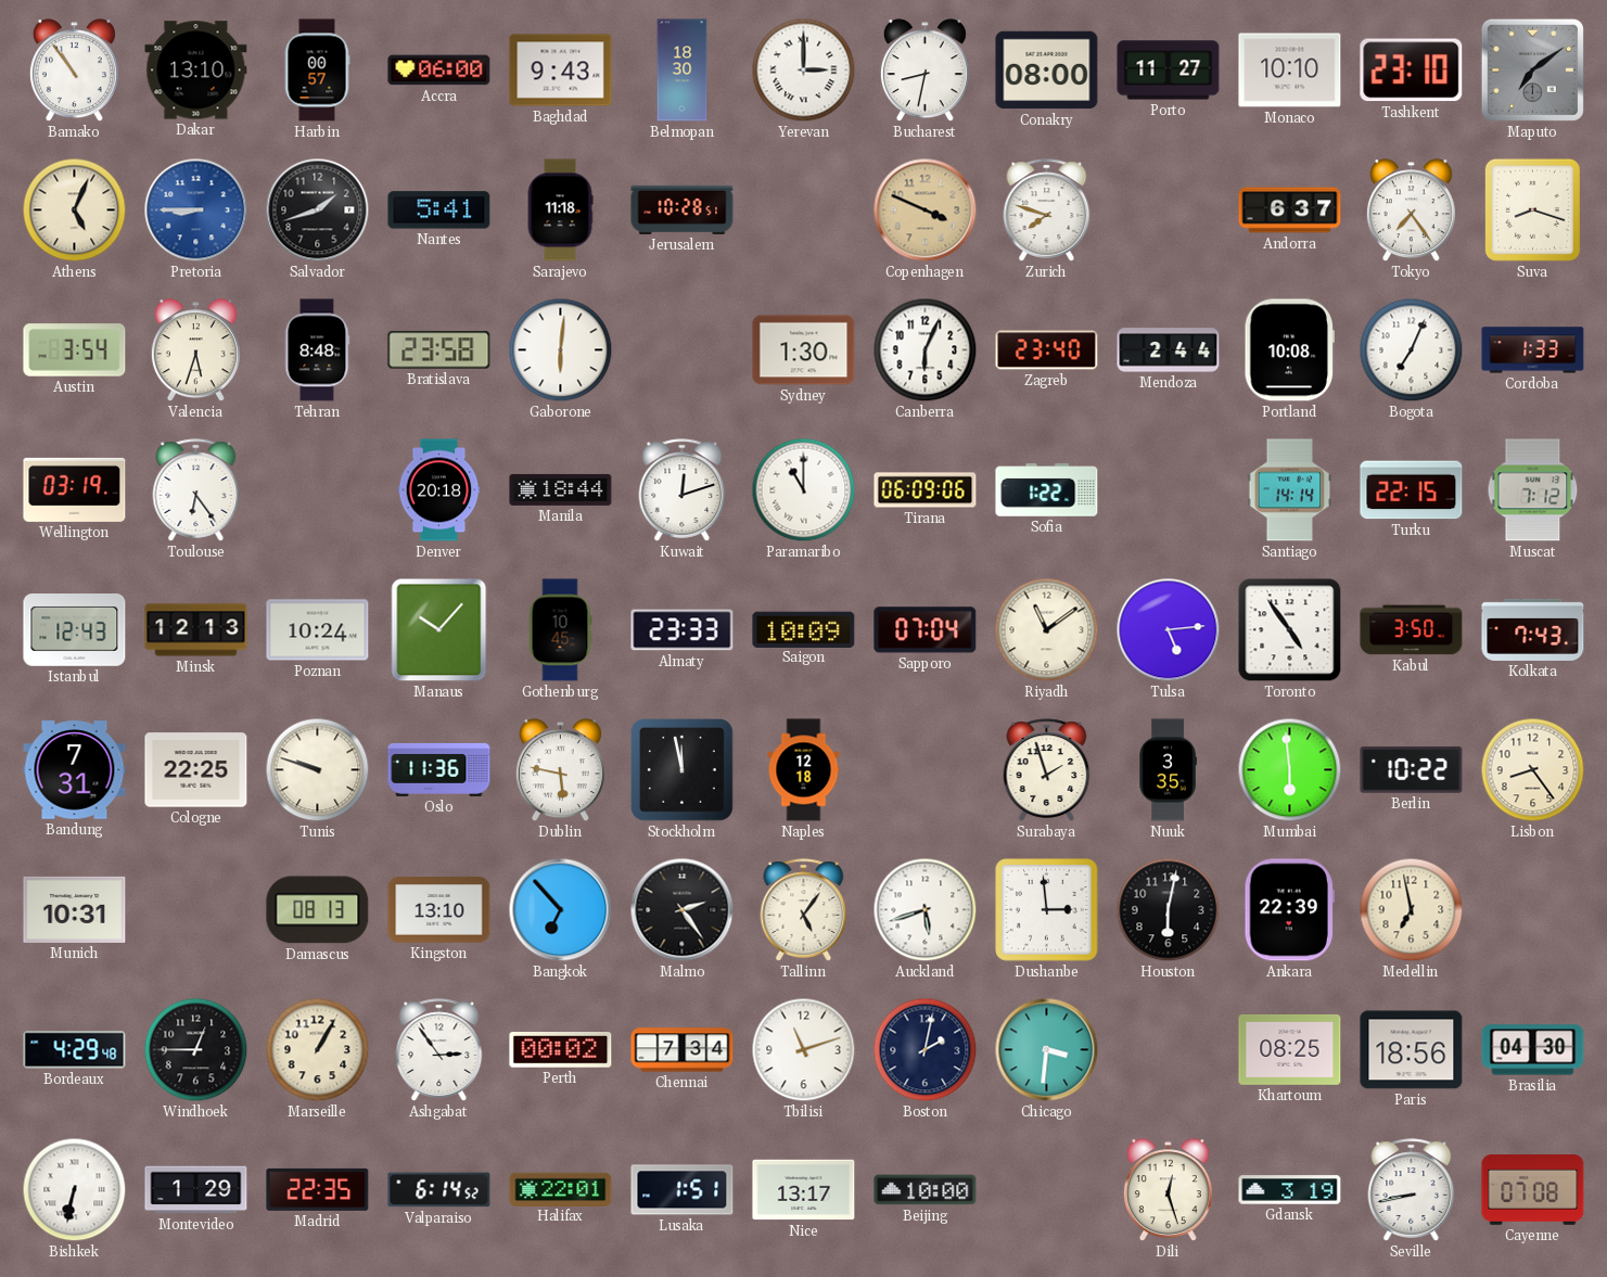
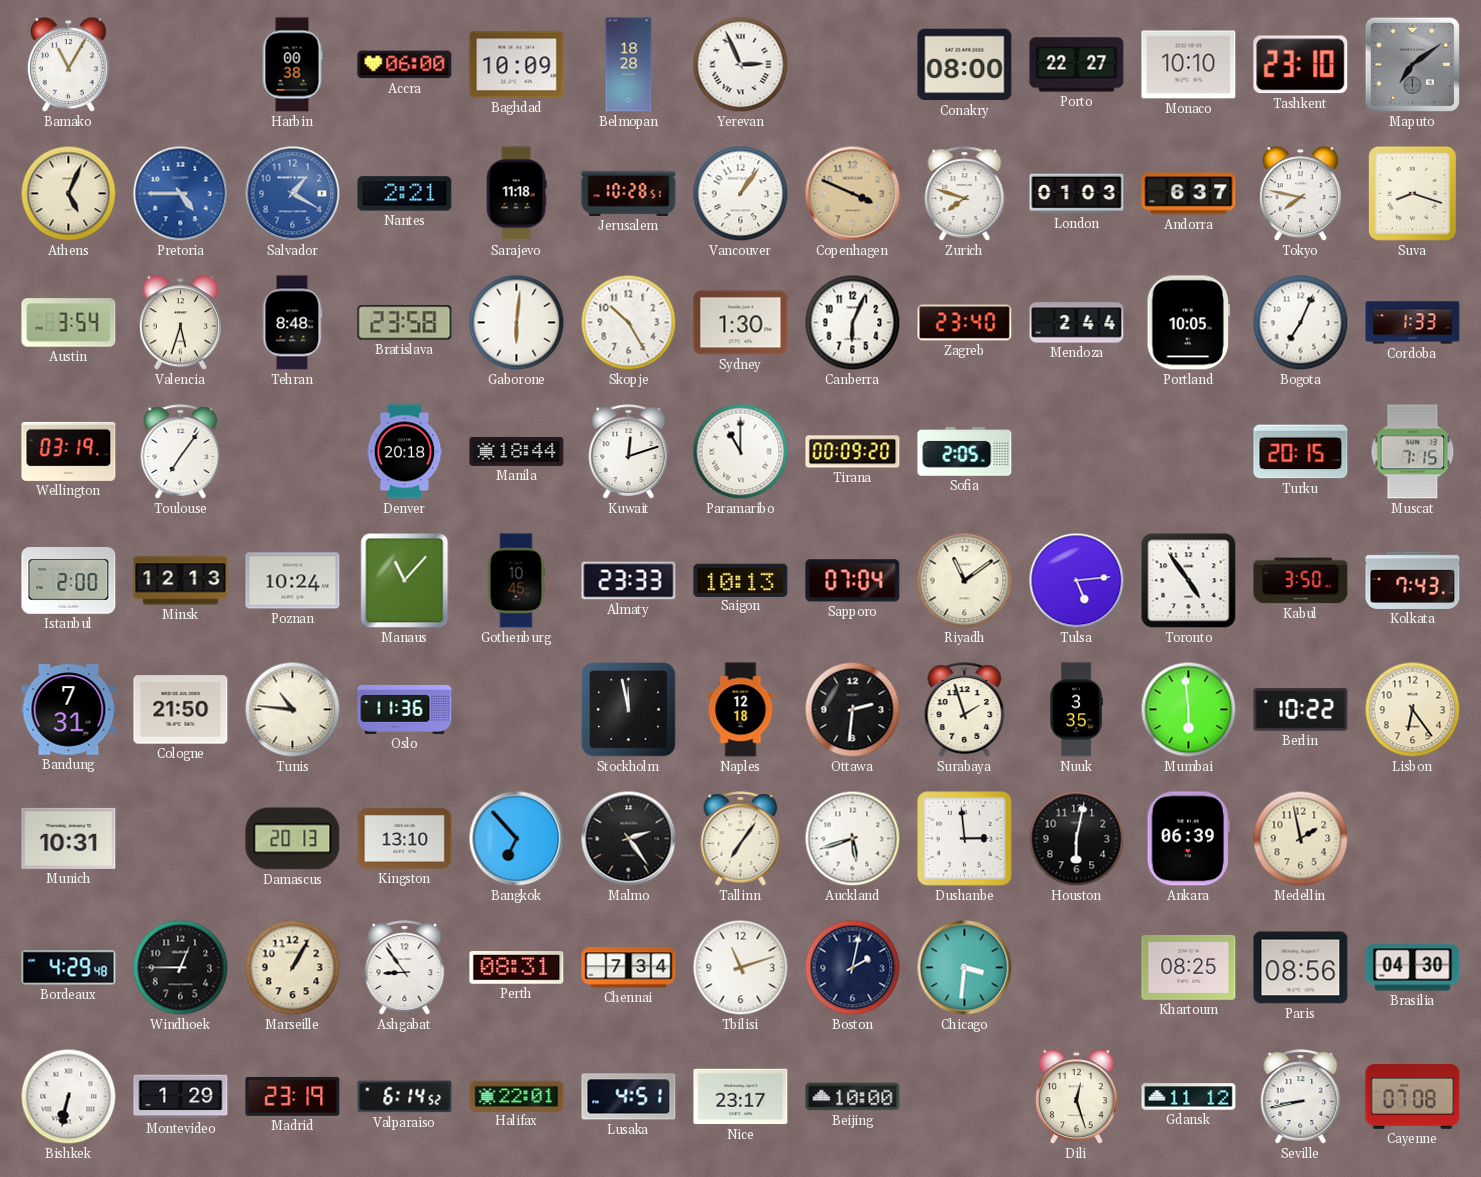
Bamako: 10:54 -> 11:05
Dakar: 13:10 -> none
Harbin: 00:57 -> 00:38
Baghdad: 9:43 -> 10:09
Belmopan: 18:30 -> 18:28
Yerevan: 3:00 -> 2:56
Bucharest: 8:32 -> none
Porto: 11:27 -> 22:27
Pretoria: 8:45 -> 4:45
Salvador: 1:42 -> 1:20
Salvador dial: black -> blue
Nantes: 5:41 -> 2:21
Vancouver: none -> 1:06
London: none -> 01:03
Tokyo: 7:24 -> 7:47
Skopje: none -> 10:25
Portland: 10:08 -> 10:05
Toulouse: 6:24 -> 7:06
Tirana: 06:09 -> 00:09
Sofia: 1:22 -> 2:05
Santiago: 14:14 -> none
Turku: 22:15 -> 20:15
Muscat: 7:12 -> 7:15
Istanbul: 12:43 -> 2:00
Manaus: 10:07 -> 11:07
Saigon: 10:09 -> 10:13
Cologne: 22:25 -> 21:50
Tunis: 9:48 -> 10:46
Dublin: 5:47 -> none
Ottawa: none -> 2:31
Lisbon: 8:24 -> 6:24
Damascus: 08:13 -> 20:13
Tallinn: 5:06 -> 7:06
Ankara: 22:39 -> 06:39
Medellin: 6:58 -> 1:58
Ashgabat: 2:54 -> 8:54
Perth: 00:02 -> 08:31
Paris: 18:56 -> 08:56
Madrid: 22:35 -> 23:19
Lusaka: 1:51 -> 4:51
Nice: 13:17 -> 23:17
Gdansk: 3:19 -> 11:12
